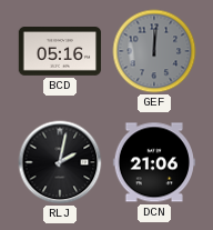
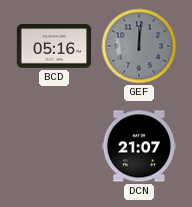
RLJ: 2:02 -> none
DCN: 21:06 -> 21:07
